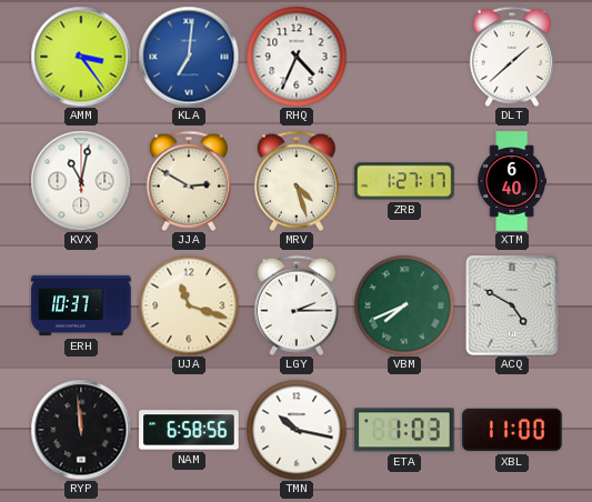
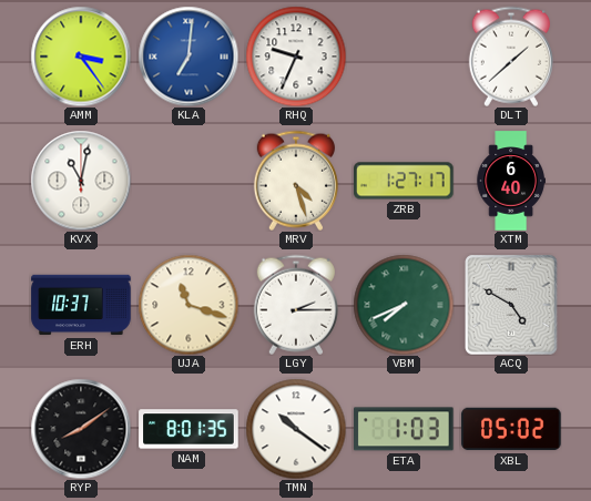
RHQ: 4:34 -> 9:34
JJA: 2:50 -> none
RYP: 11:59 -> 8:09
NAM: 6:58 -> 8:01
TMN: 10:17 -> 10:21
XBL: 11:00 -> 05:02
